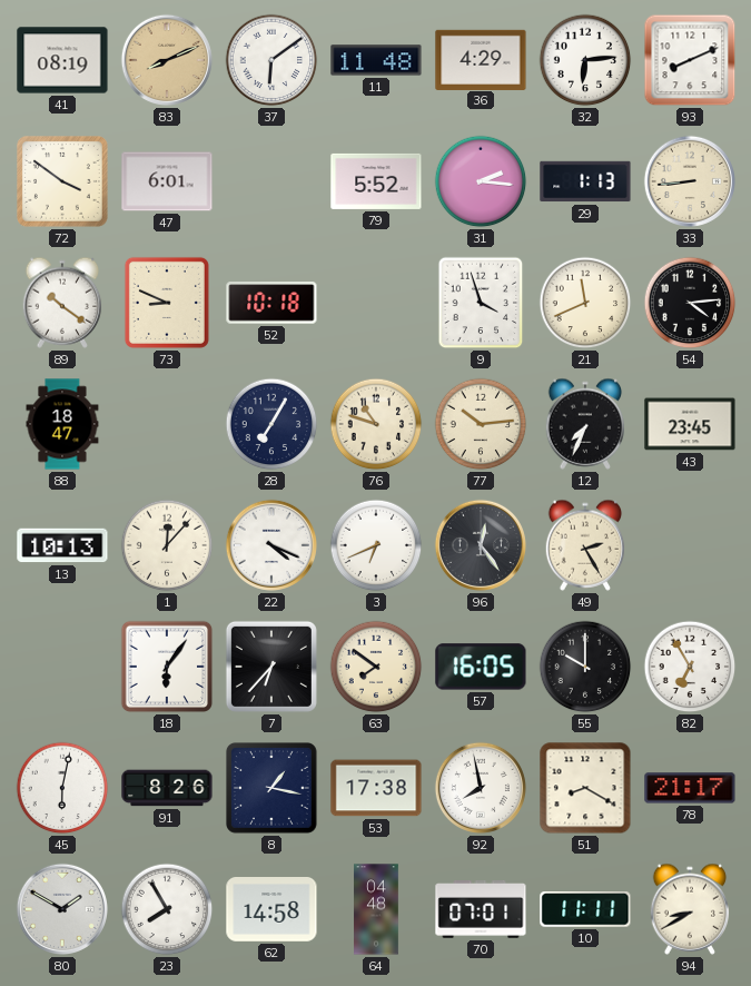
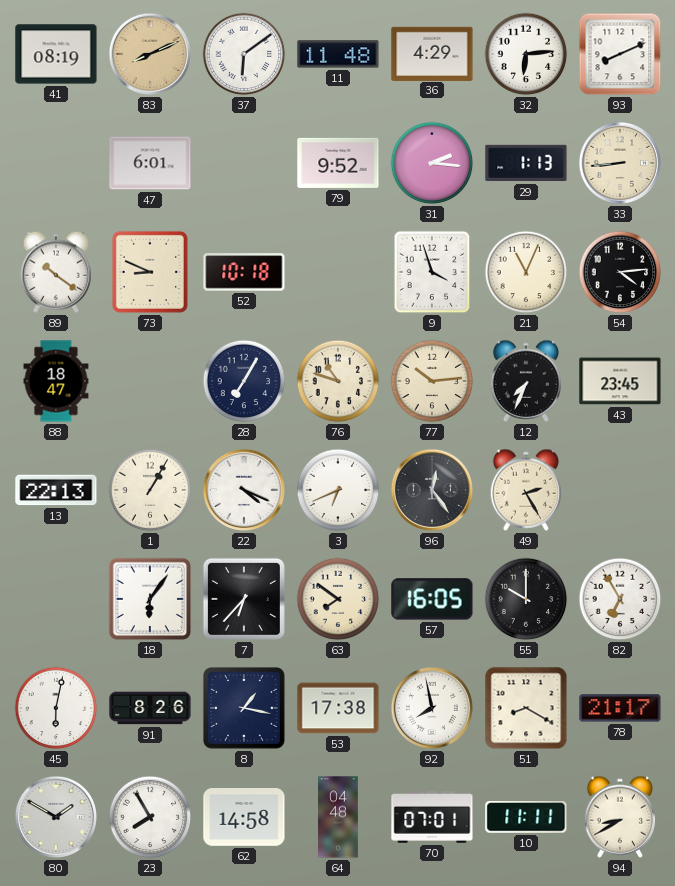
72: 3:51 -> none
79: 5:52 -> 9:52
21: 11:41 -> 11:04
13: 10:13 -> 22:13
1: 12:07 -> 1:05
